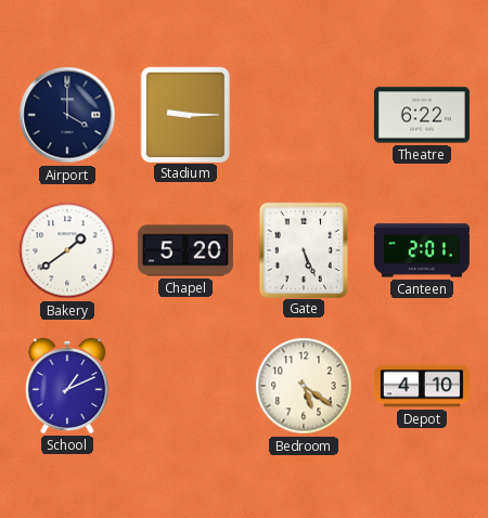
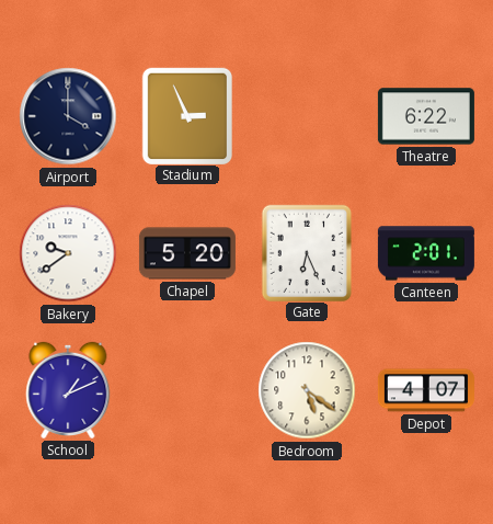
Stadium: 9:15 -> 2:56
Bakery: 1:39 -> 9:39
Gate: 5:26 -> 6:26
Depot: 4:10 -> 4:07
